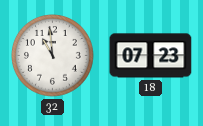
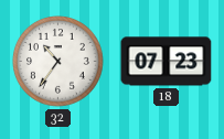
32: 10:59 -> 10:36
